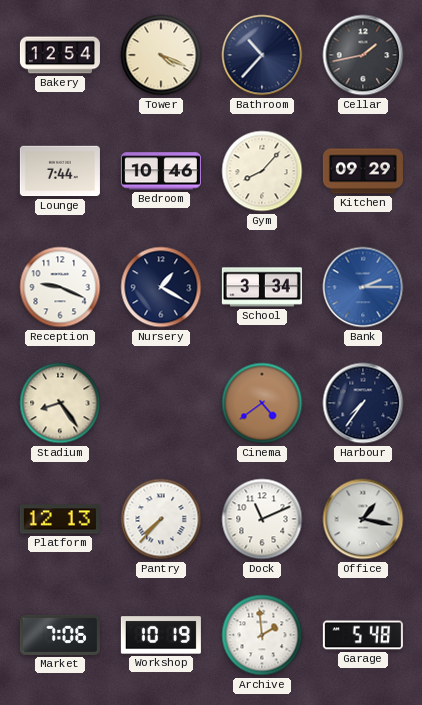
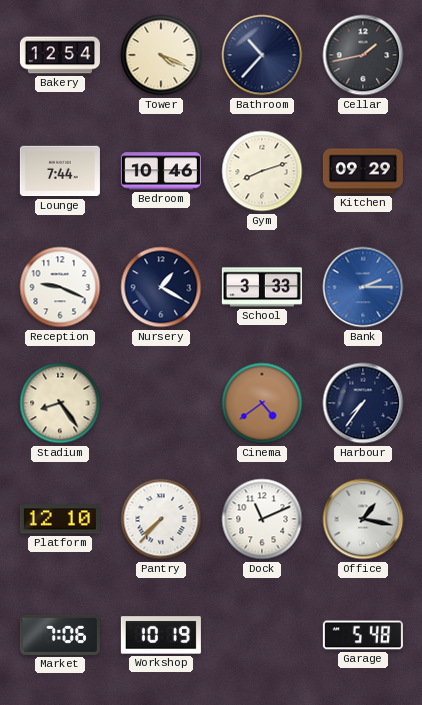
Gym: 8:07 -> 8:12
School: 3:34 -> 3:33
Platform: 12:13 -> 12:10
Archive: 1:59 -> none
